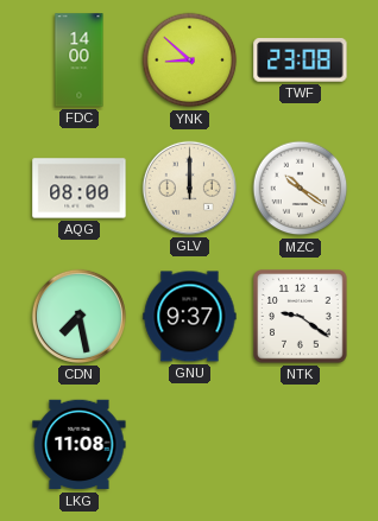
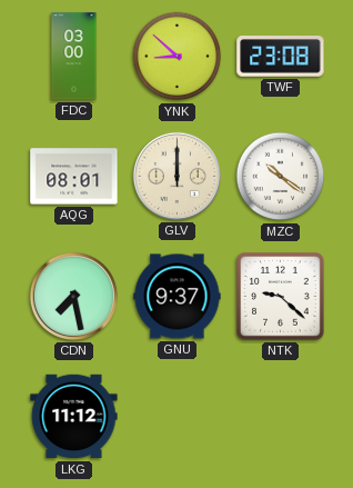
FDC: 14:00 -> 03:00
AQG: 08:00 -> 08:01
NTK: 9:21 -> 9:22
LKG: 11:08 -> 11:12
